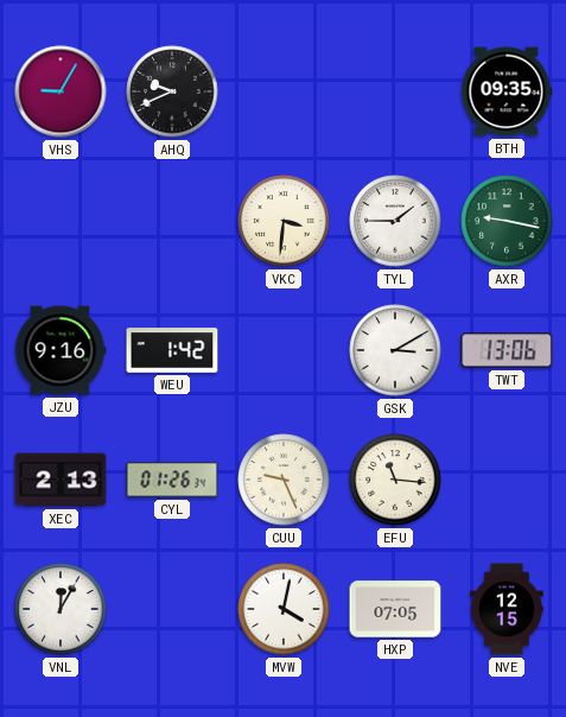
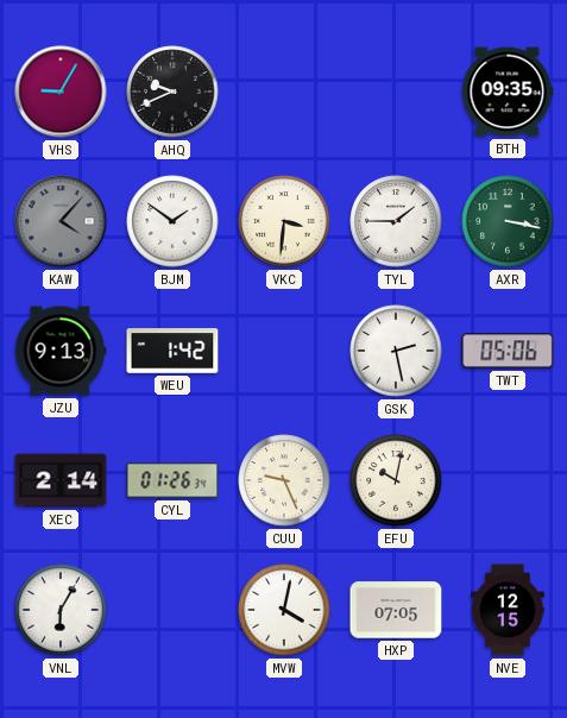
KAW: none -> 4:07
BJM: none -> 1:51
AXR: 9:17 -> 3:17
JZU: 9:16 -> 9:13
GSK: 3:10 -> 2:28
TWT: 13:06 -> 05:06
XEC: 2:13 -> 2:14
EFU: 11:16 -> 10:02
VNL: 12:05 -> 6:05
